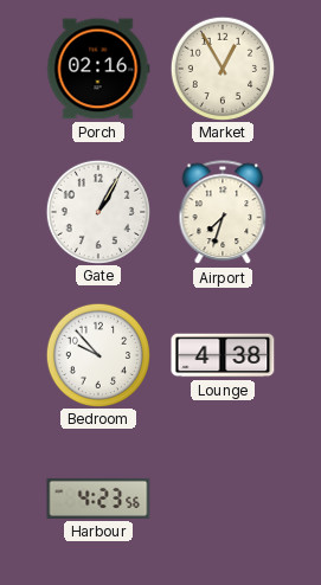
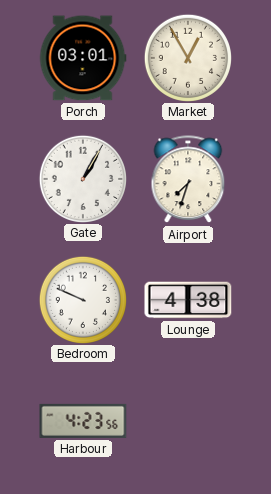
Porch: 02:16 -> 03:01
Bedroom: 9:53 -> 9:49
